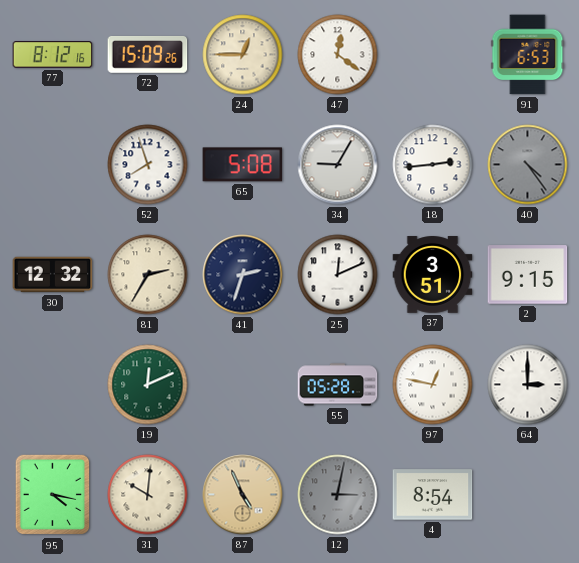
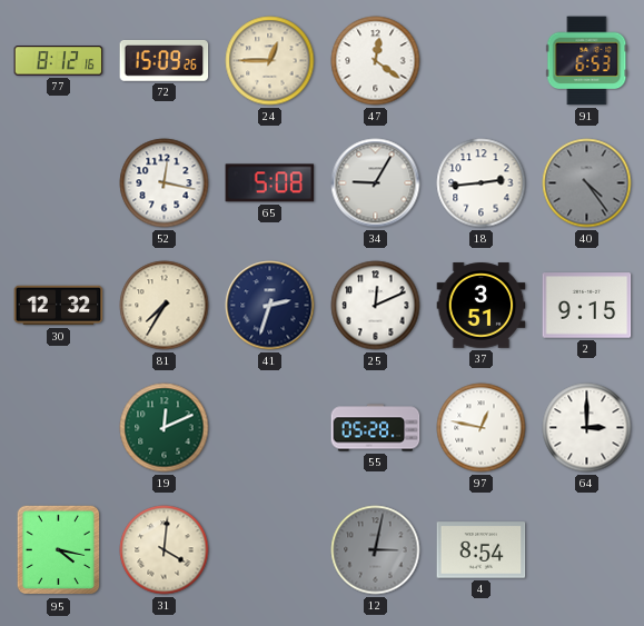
52: 7:57 -> 12:17
81: 2:35 -> 7:35
31: 10:01 -> 4:01
87: 4:56 -> none
